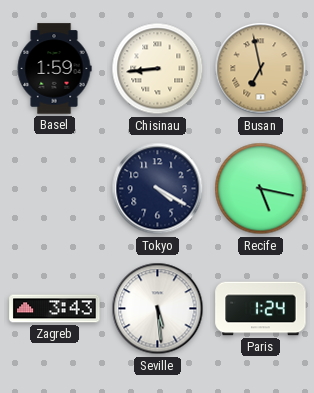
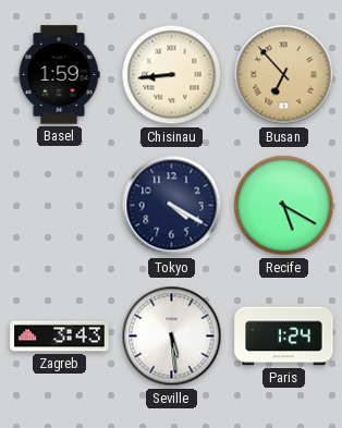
Busan: 6:58 -> 6:53
Recife: 5:17 -> 5:20
